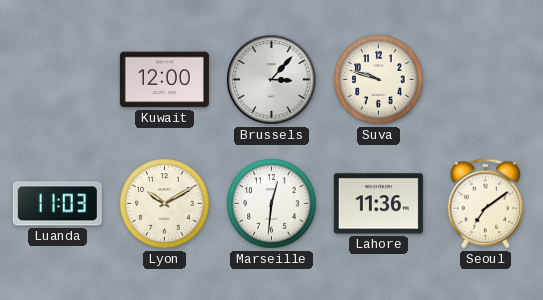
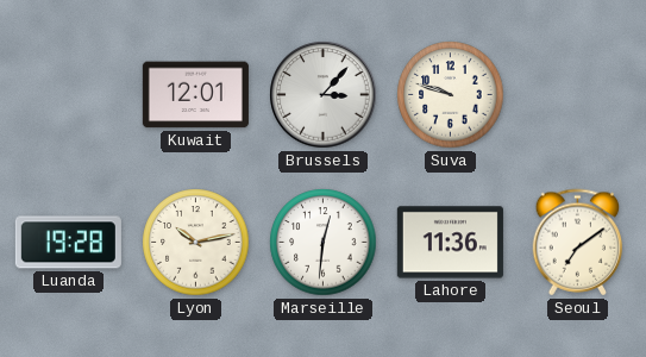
Kuwait: 12:00 -> 12:01
Luanda: 11:03 -> 19:28
Lyon: 10:10 -> 10:13
